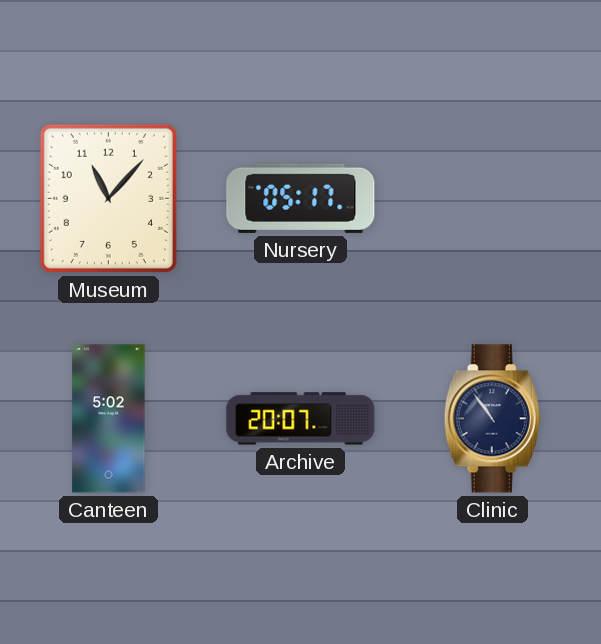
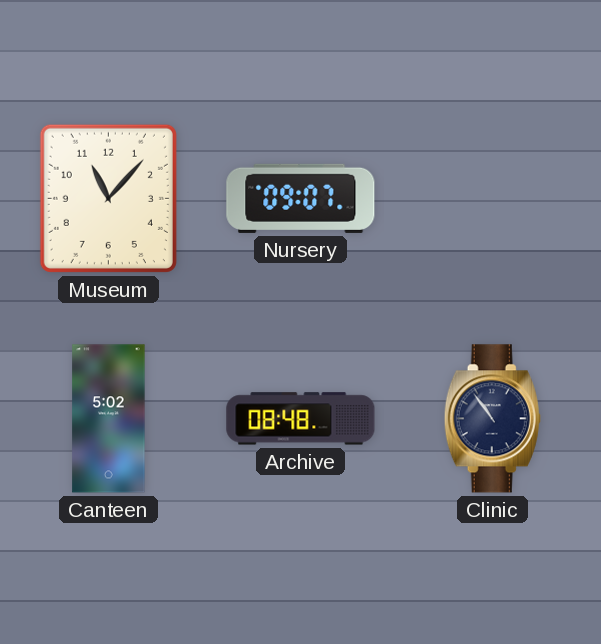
Nursery: 05:17 -> 09:07
Archive: 20:07 -> 08:48
